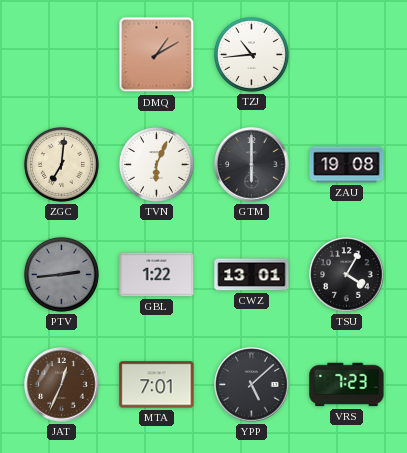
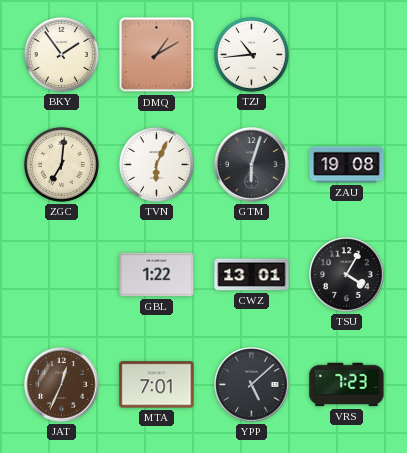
BKY: none -> 1:54
GTM: 6:00 -> 6:03
PTV: 2:44 -> none
